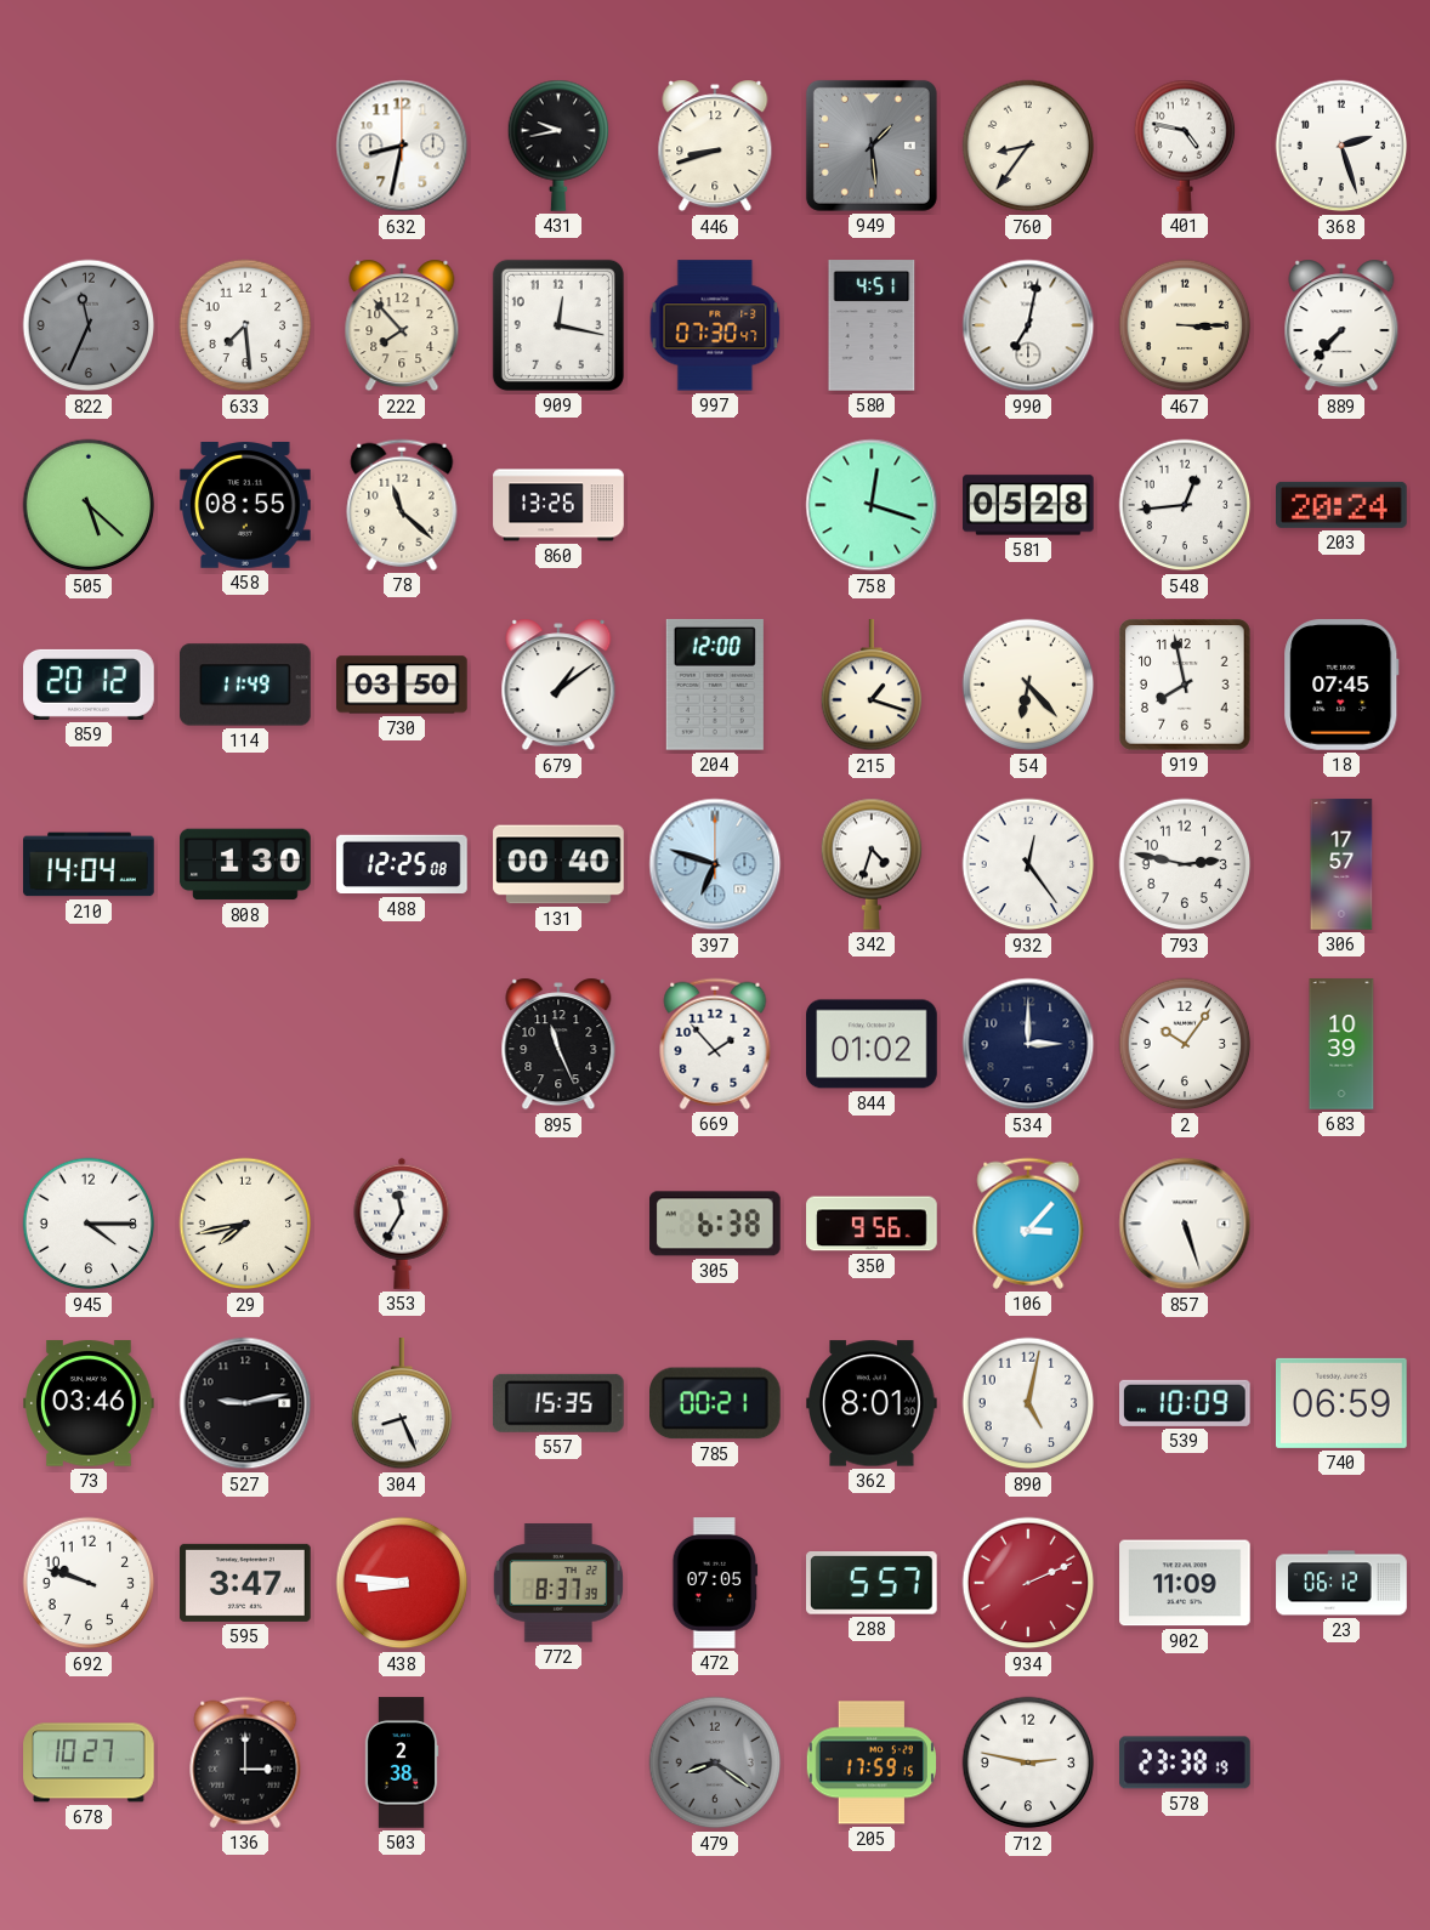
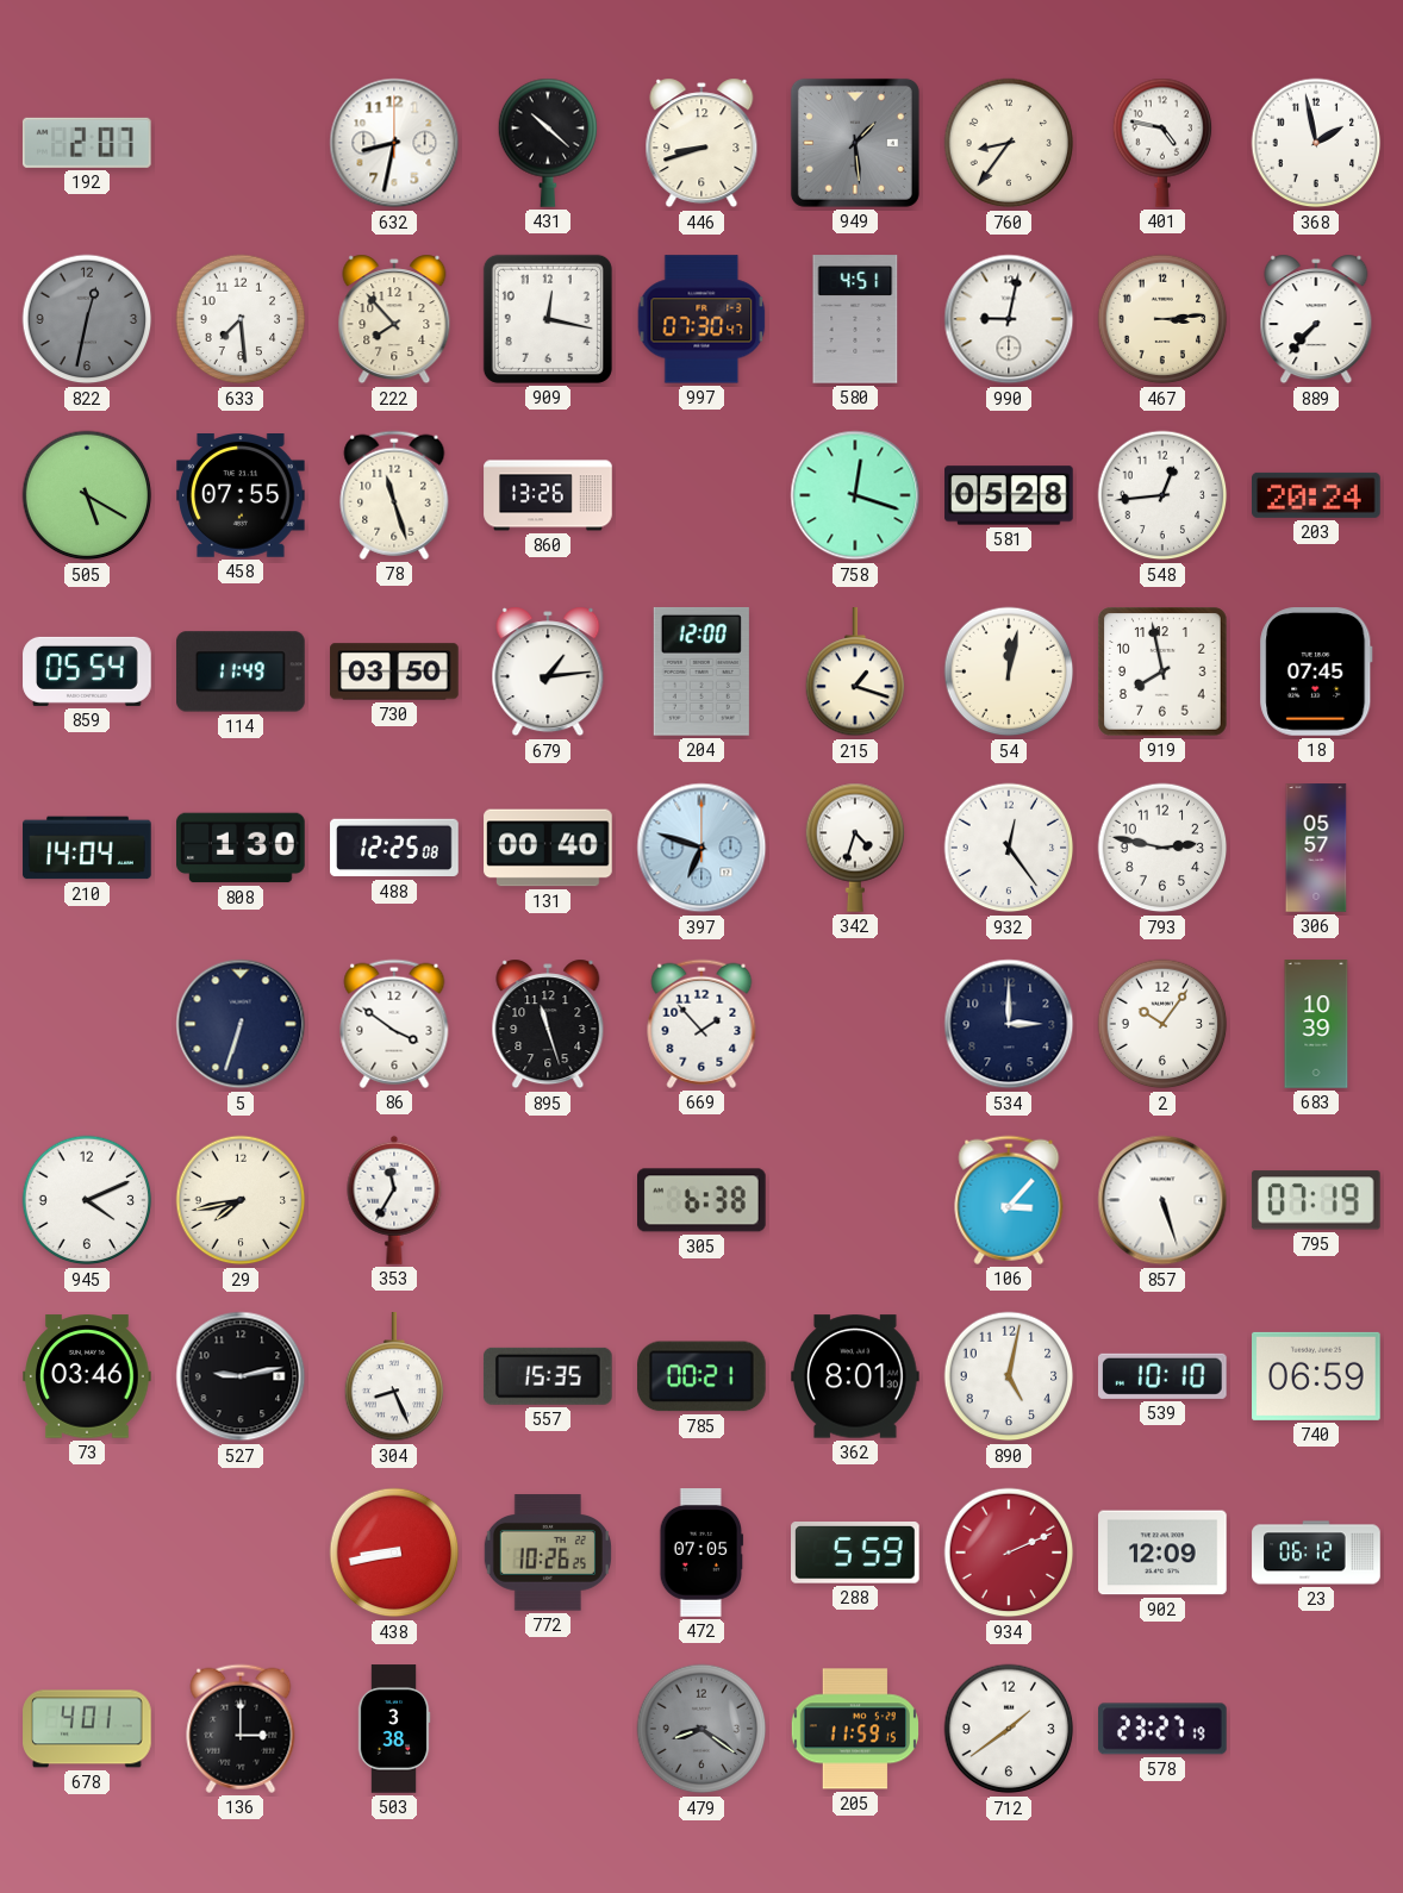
192: none -> 2:07
431: 9:43 -> 10:22
368: 2:27 -> 1:58
822: 11:34 -> 12:32
990: 7:02 -> 9:02
467: 3:15 -> 3:14
505: 5:22 -> 5:20
458: 08:55 -> 07:55
78: 11:22 -> 11:27
859: 20:12 -> 05:54
679: 1:09 -> 1:14
54: 6:23 -> 12:02
306: 17:57 -> 05:57
5: none -> 6:33
86: none -> 3:51
895: 11:26 -> 11:27
844: 01:02 -> none
945: 4:15 -> 4:11
350: 9:56 -> none
795: none -> 07:19
539: 10:09 -> 10:10
692: 9:48 -> none
595: 3:47 -> none
438: 8:46 -> 8:43
772: 8:37 -> 10:26
288: 5:57 -> 5:59
902: 11:09 -> 12:09
678: 10:27 -> 4:01
503: 2:38 -> 3:38
205: 17:59 -> 11:59
712: 2:47 -> 1:39
578: 23:38 -> 23:27
